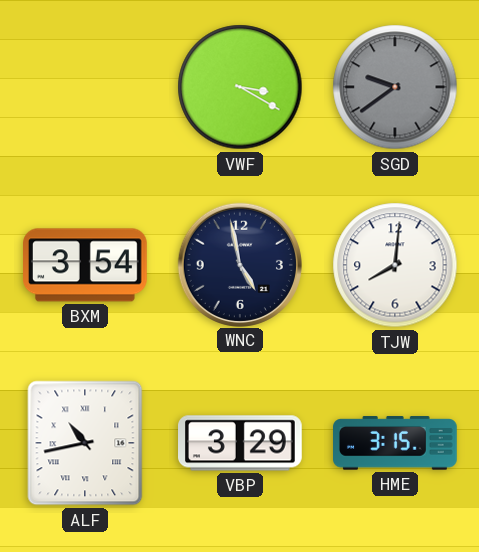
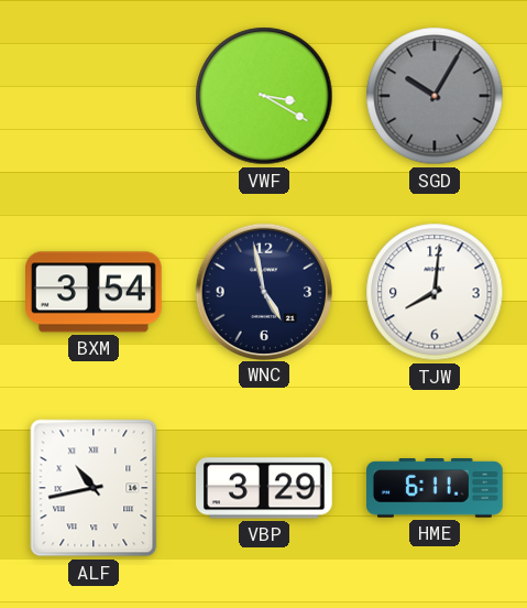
SGD: 9:39 -> 10:05
HME: 3:15 -> 6:11
